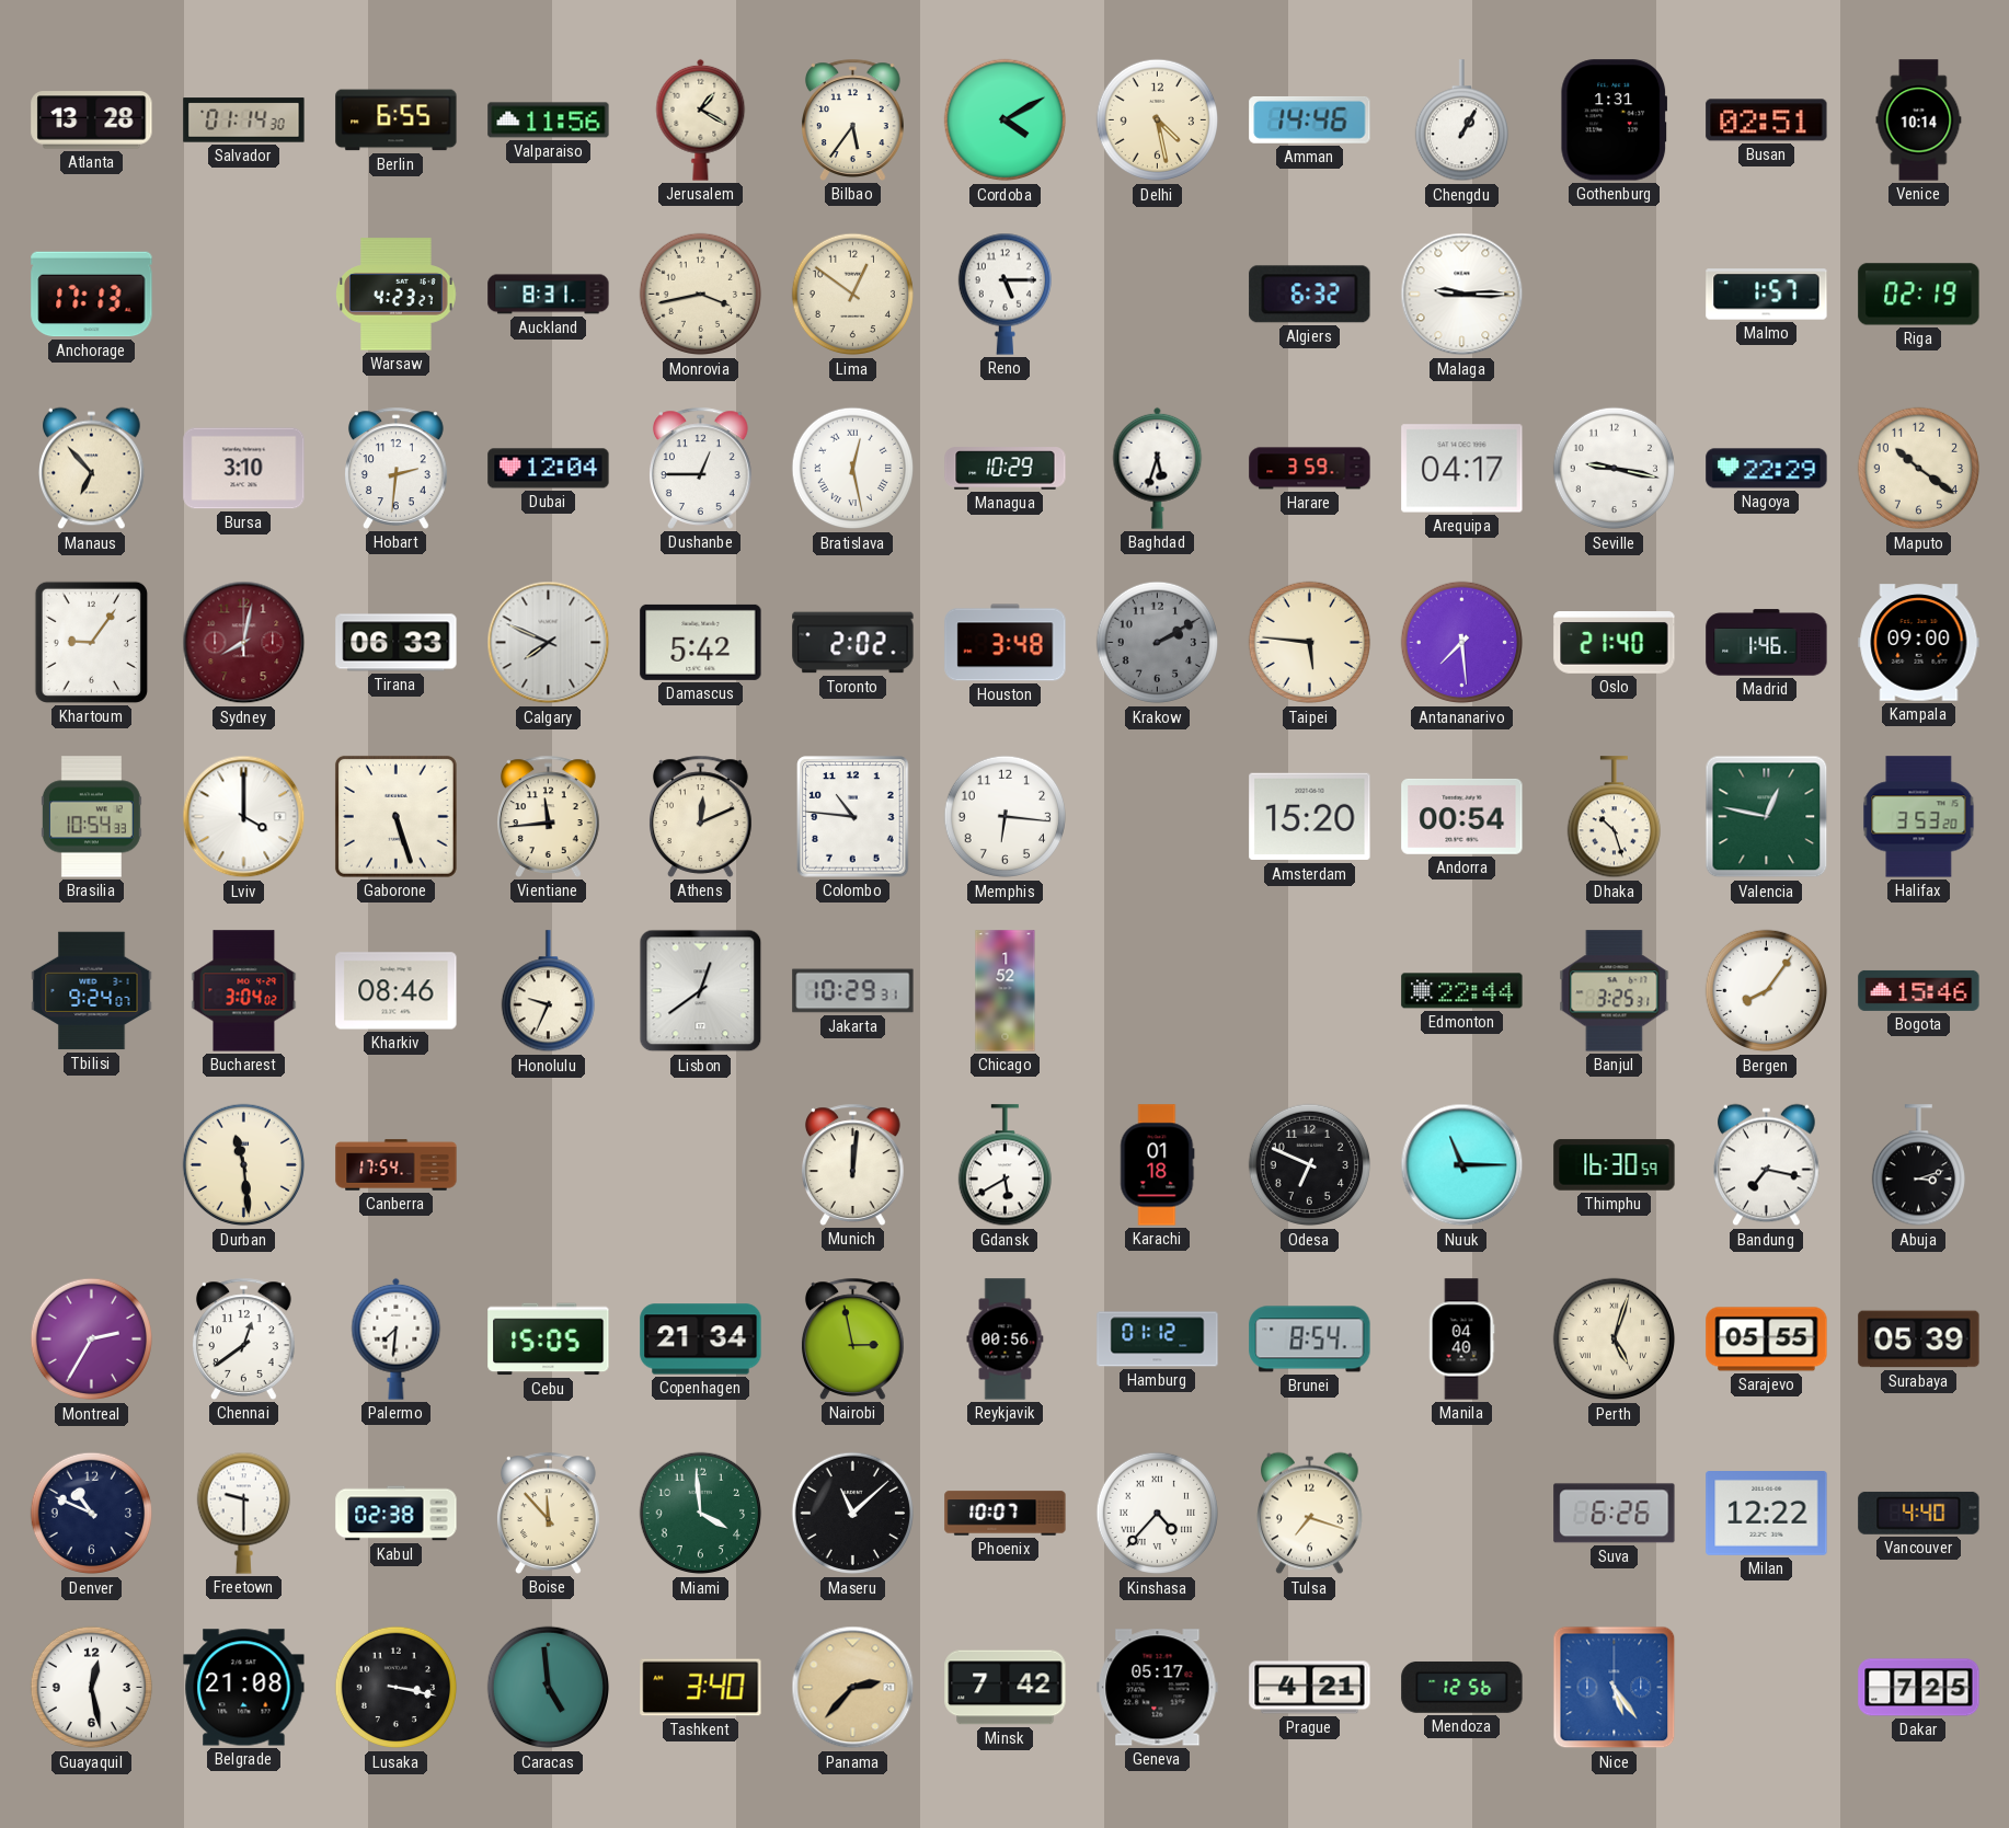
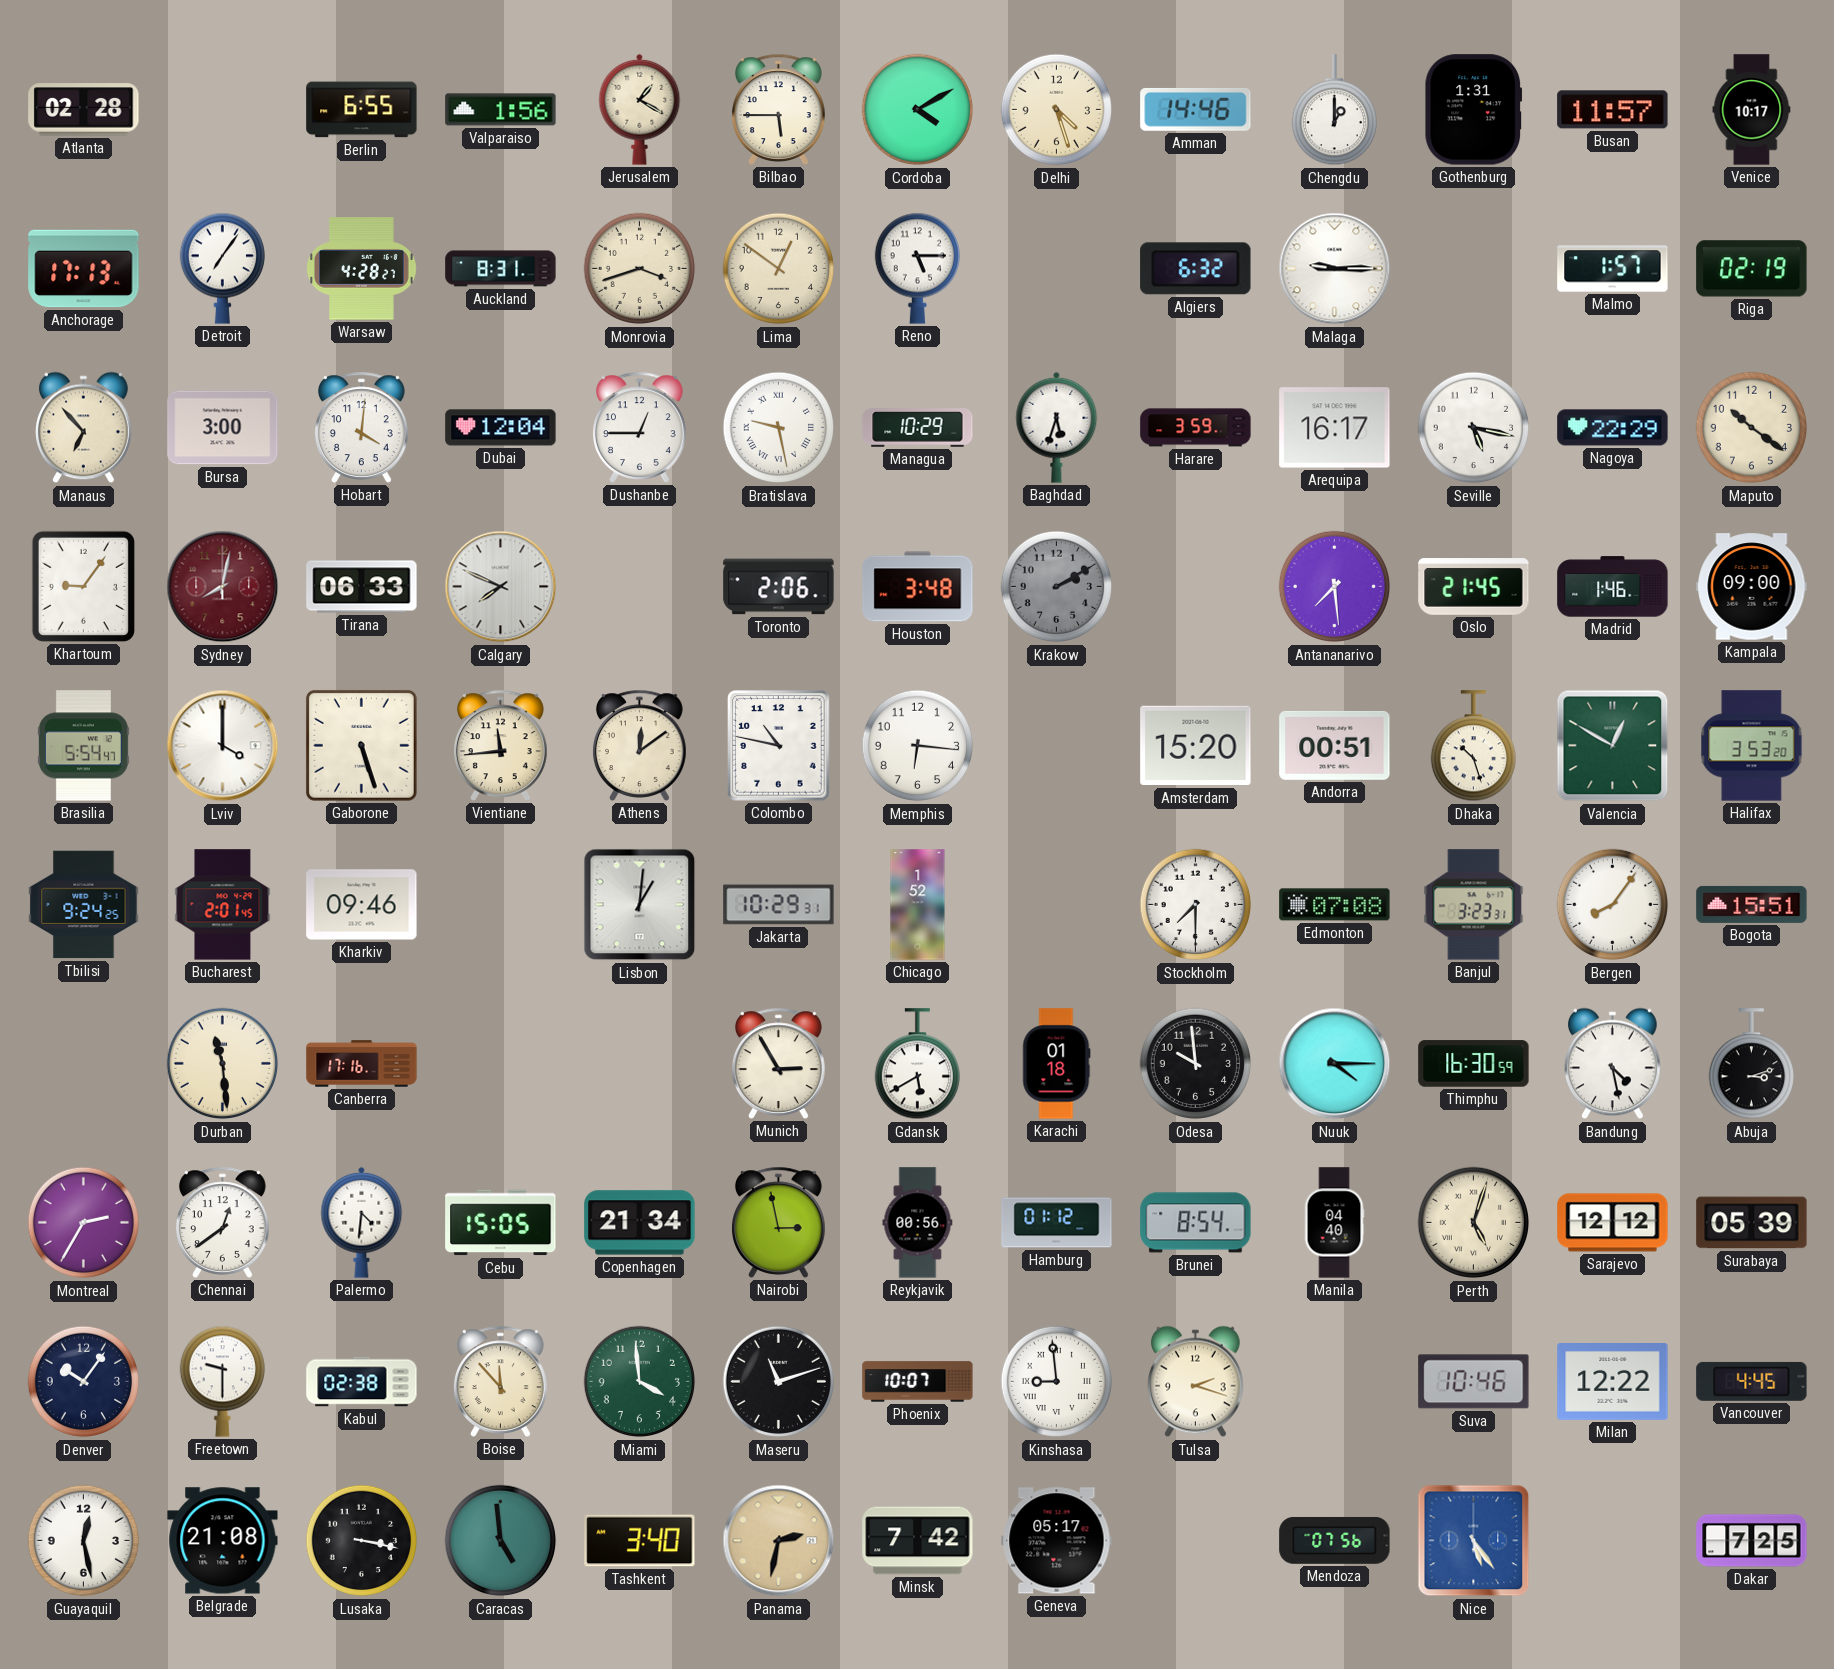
Atlanta: 13:28 -> 02:28
Salvador: 01:14 -> none
Valparaiso: 11:56 -> 1:56
Bilbao: 5:36 -> 5:45
Delhi: 4:28 -> 4:27
Chengdu: 1:05 -> 1:00
Busan: 02:51 -> 11:57
Venice: 10:14 -> 10:17
Detroit: none -> 7:06
Warsaw: 4:23 -> 4:28
Monrovia: 3:43 -> 3:42
Bursa: 3:10 -> 3:00
Hobart: 2:31 -> 4:01
Bratislava: 12:28 -> 9:28
Arequipa: 04:17 -> 16:17
Seville: 9:17 -> 5:17
Damascus: 5:42 -> none
Toronto: 2:02 -> 2:06
Taipei: 5:46 -> none
Oslo: 21:40 -> 21:45
Brasilia: 10:54 -> 5:54
Athens: 12:11 -> 12:09
Colombo: 10:46 -> 10:47
Andorra: 00:54 -> 00:51
Valencia: 12:47 -> 12:50
Tbilisi: 9:24:07 -> 9:24:25
Bucharest: 3:04 -> 2:01
Kharkiv: 08:46 -> 09:46
Honolulu: 9:34 -> none
Lisbon: 12:39 -> 1:01
Stockholm: none -> 7:30
Edmonton: 22:44 -> 07:08
Banjul: 3:25 -> 3:23
Bogota: 15:46 -> 15:51
Canberra: 17:54 -> 17:16
Munich: 12:01 -> 2:55
Odesa: 6:49 -> 9:59
Nuuk: 11:15 -> 4:15
Bandung: 7:17 -> 4:28
Palermo: 7:31 -> 4:31
Sarajevo: 05:55 -> 12:12
Denver: 10:49 -> 10:06
Maseru: 11:08 -> 11:12
Kinshasa: 4:37 -> 8:59
Tulsa: 7:18 -> 2:18
Suva: 6:26 -> 10:46
Vancouver: 4:40 -> 4:45
Panama: 2:37 -> 2:32
Prague: 4:21 -> none
Mendoza: 12:56 -> 07:56
